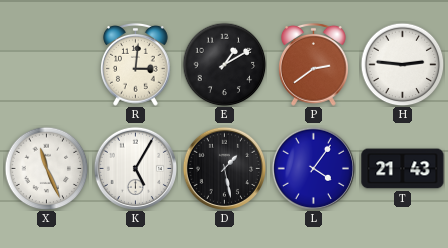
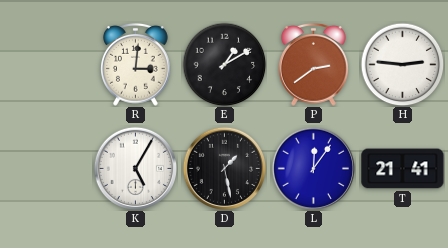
X: 11:26 -> none
L: 4:06 -> 12:06
T: 21:43 -> 21:41
